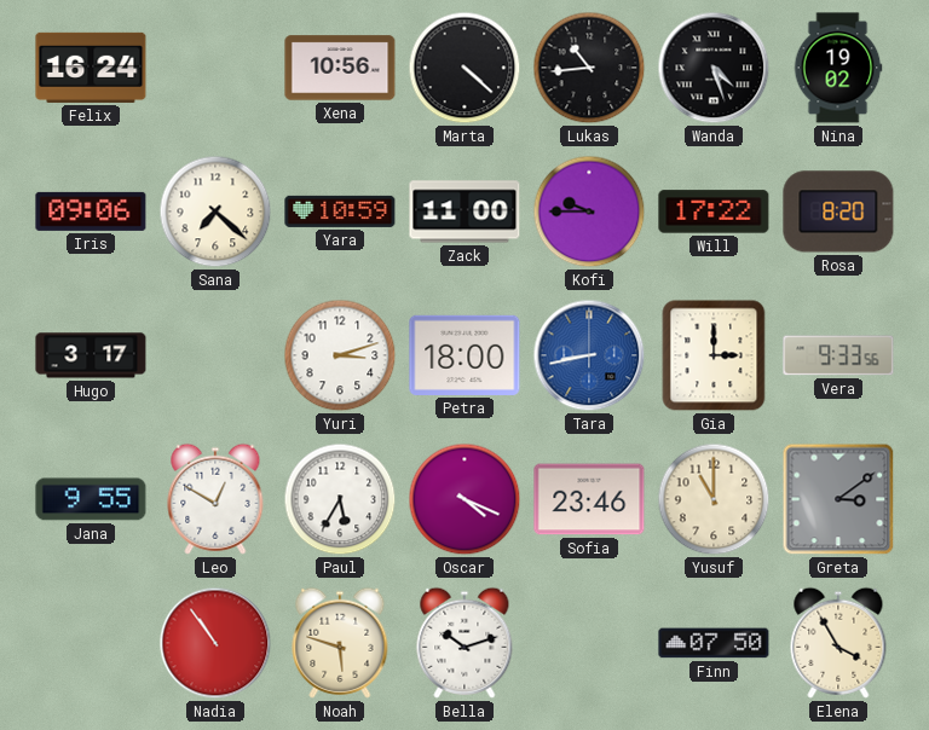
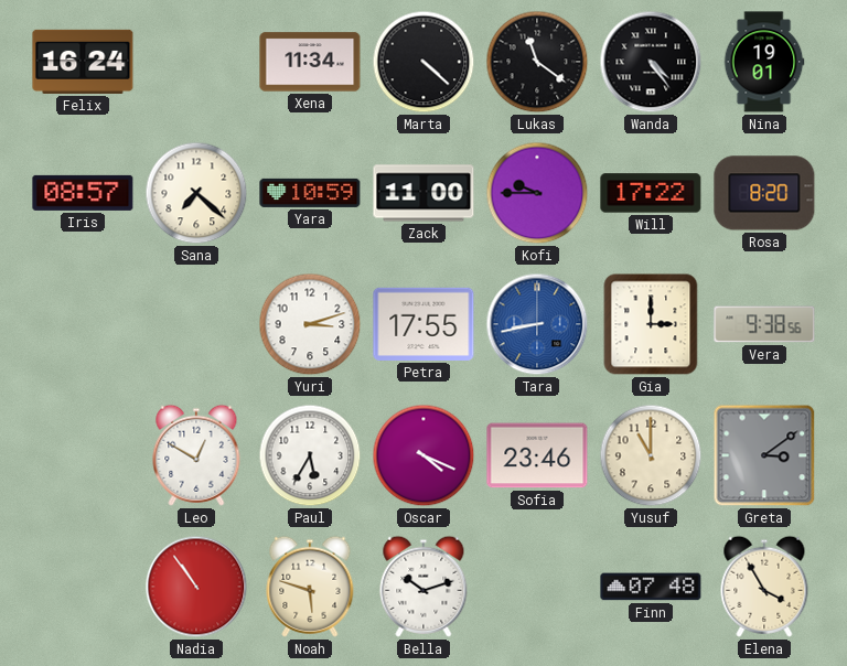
Xena: 10:56 -> 11:34
Lukas: 10:44 -> 11:21
Wanda: 4:27 -> 4:24
Nina: 19:02 -> 19:01
Iris: 09:06 -> 08:57
Hugo: 3:17 -> none
Petra: 18:00 -> 17:55
Vera: 9:33 -> 9:38
Jana: 9:55 -> none
Finn: 07:50 -> 07:48
